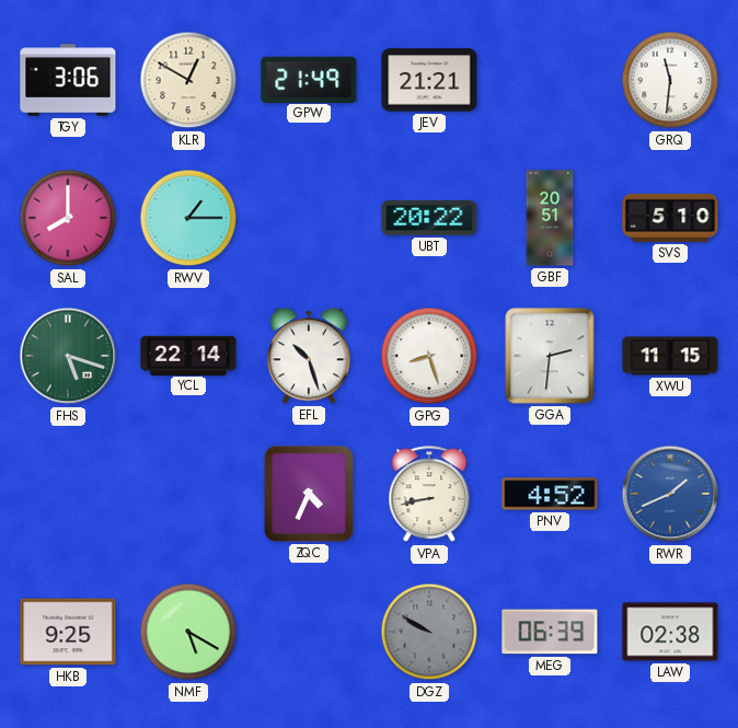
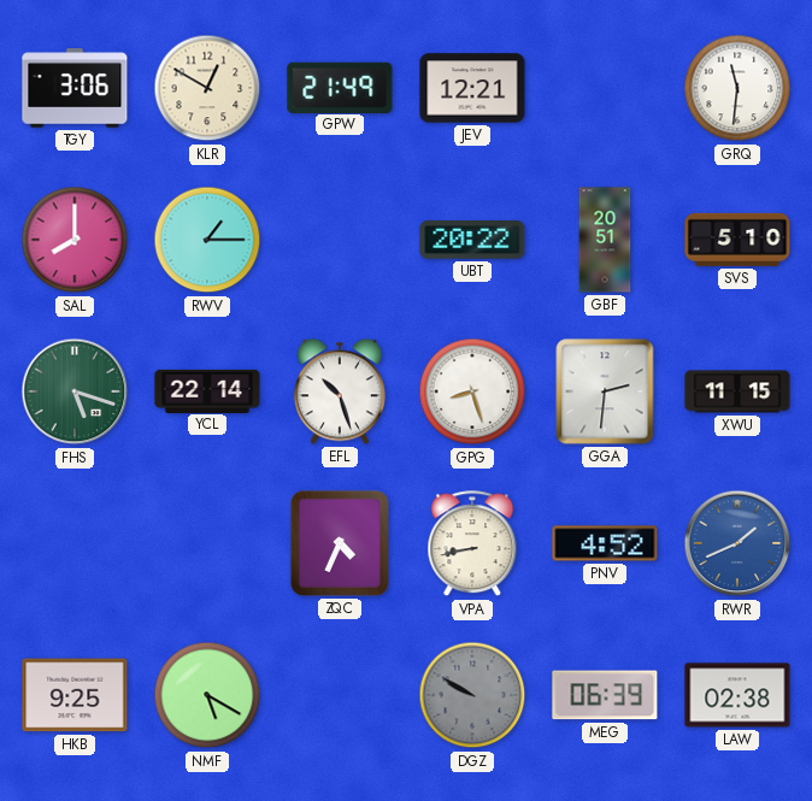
JEV: 21:21 -> 12:21
